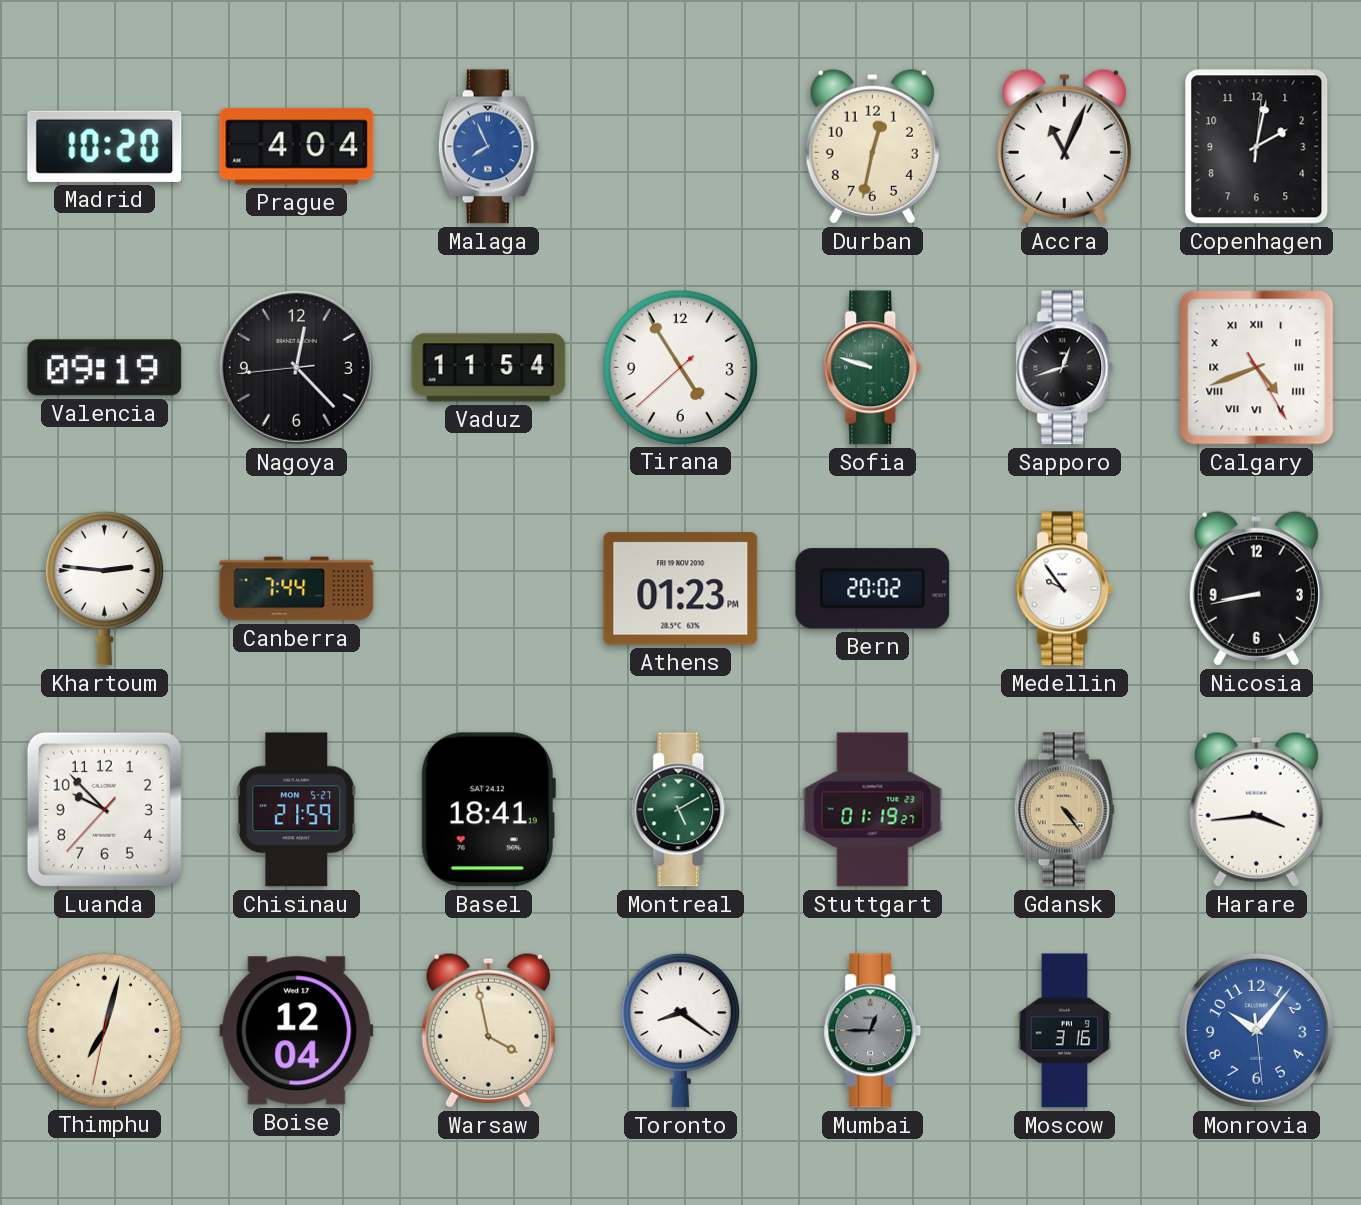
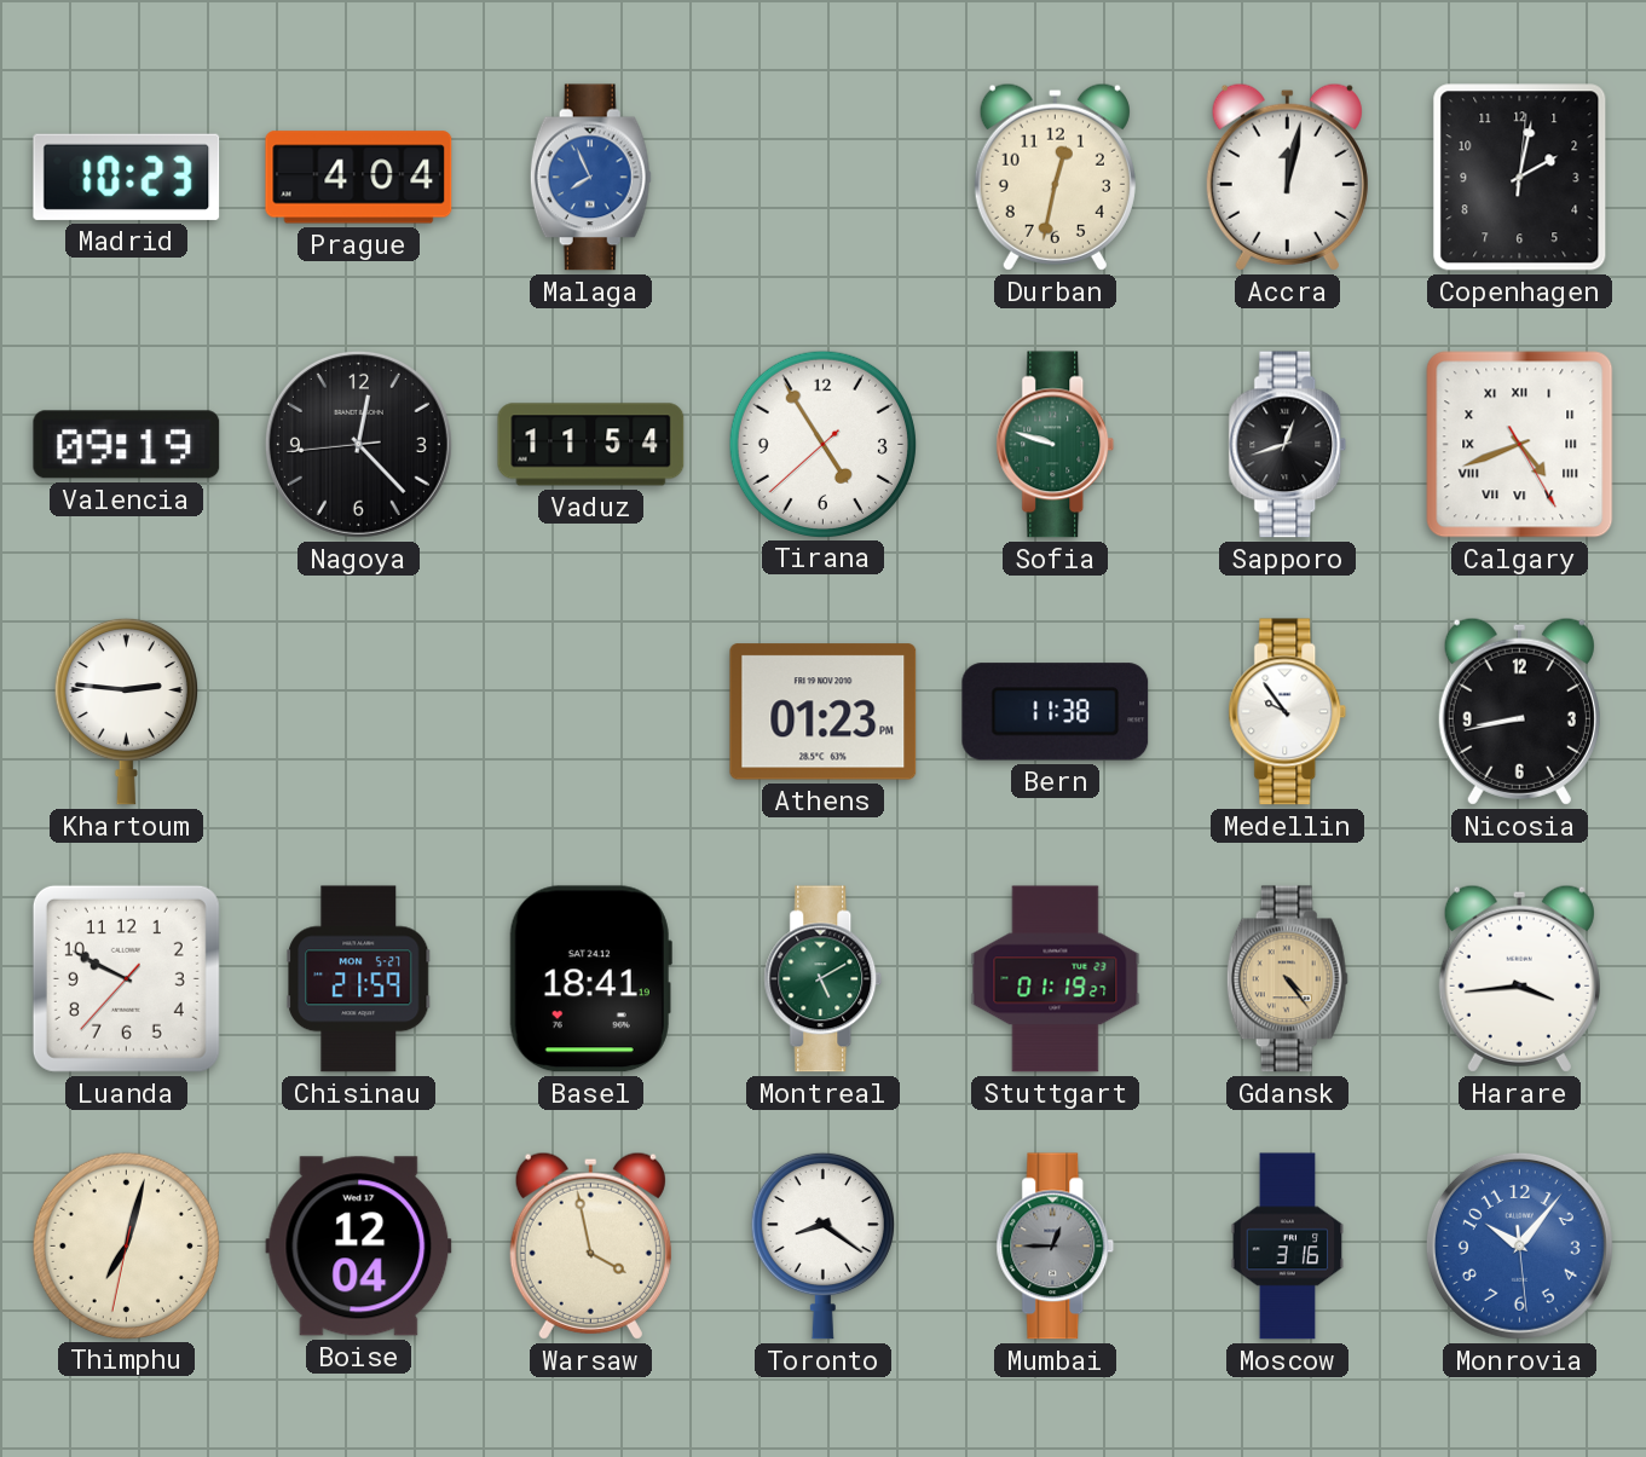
Madrid: 10:20 -> 10:23
Accra: 11:04 -> 12:02
Canberra: 7:44 -> none
Bern: 20:02 -> 11:38
Luanda: 9:52 -> 9:49
